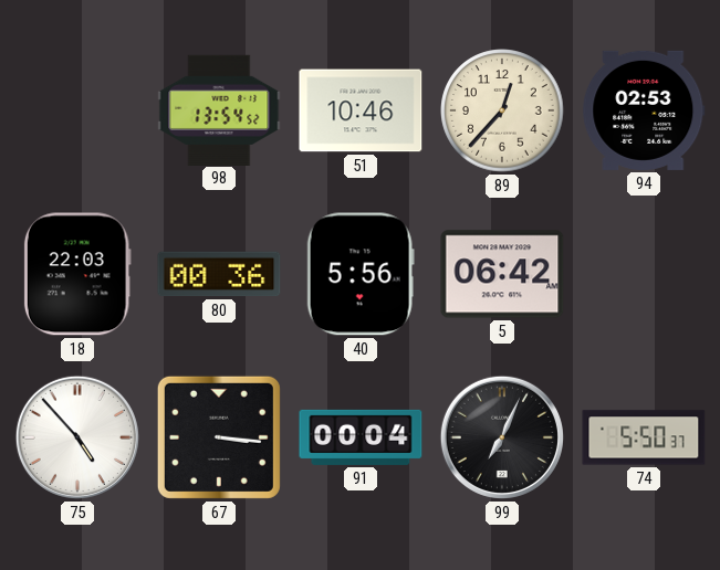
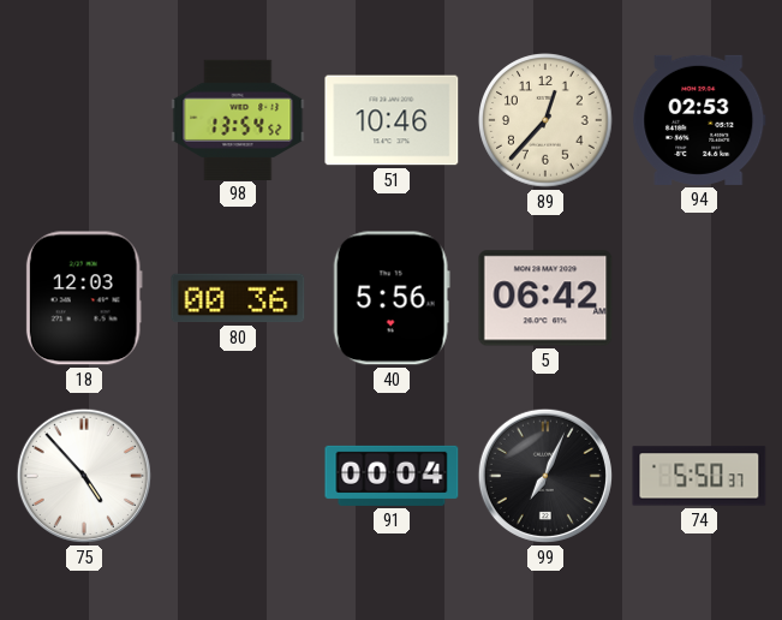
18: 22:03 -> 12:03
67: 3:16 -> none
